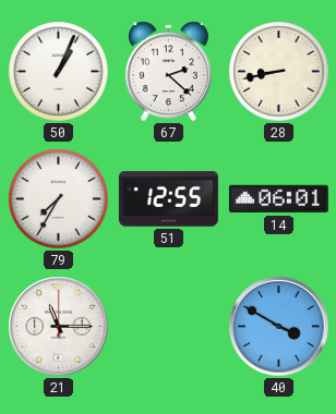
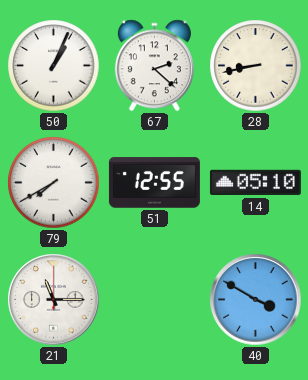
79: 7:35 -> 7:40
14: 06:01 -> 05:10
